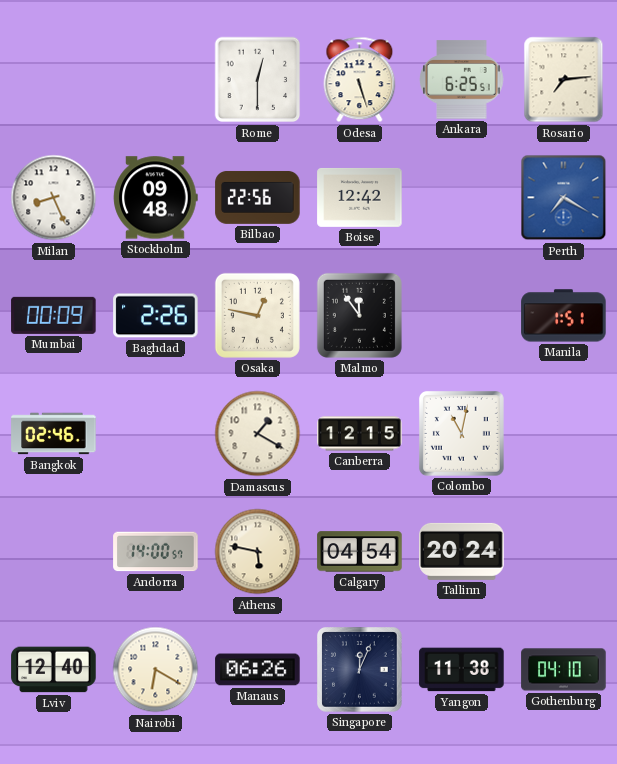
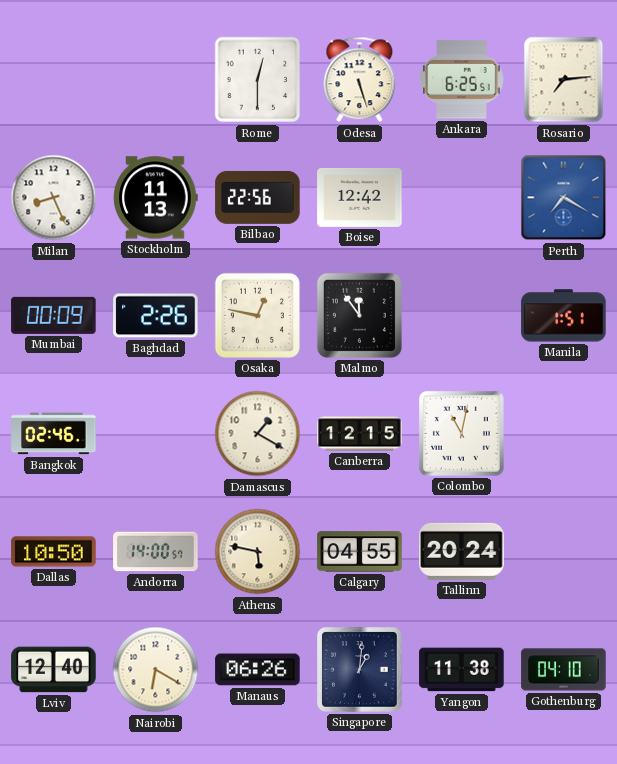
Stockholm: 09:48 -> 11:13
Dallas: none -> 10:50
Calgary: 04:54 -> 04:55
Singapore: 12:04 -> 1:01
